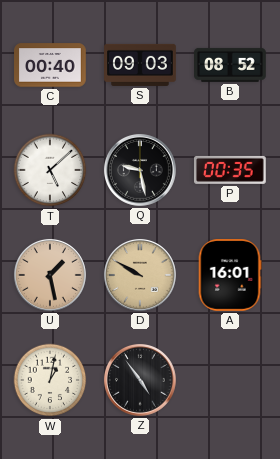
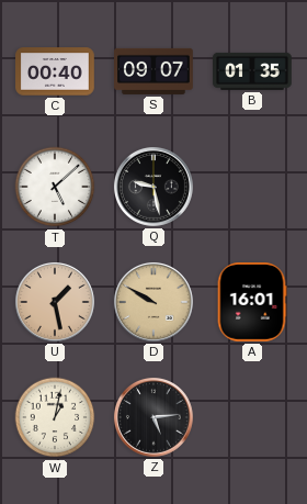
S: 09:03 -> 09:07
B: 08:52 -> 01:35
P: 00:35 -> none
Z: 4:54 -> 5:14
